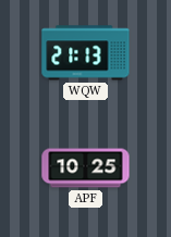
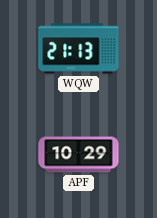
APF: 10:25 -> 10:29
